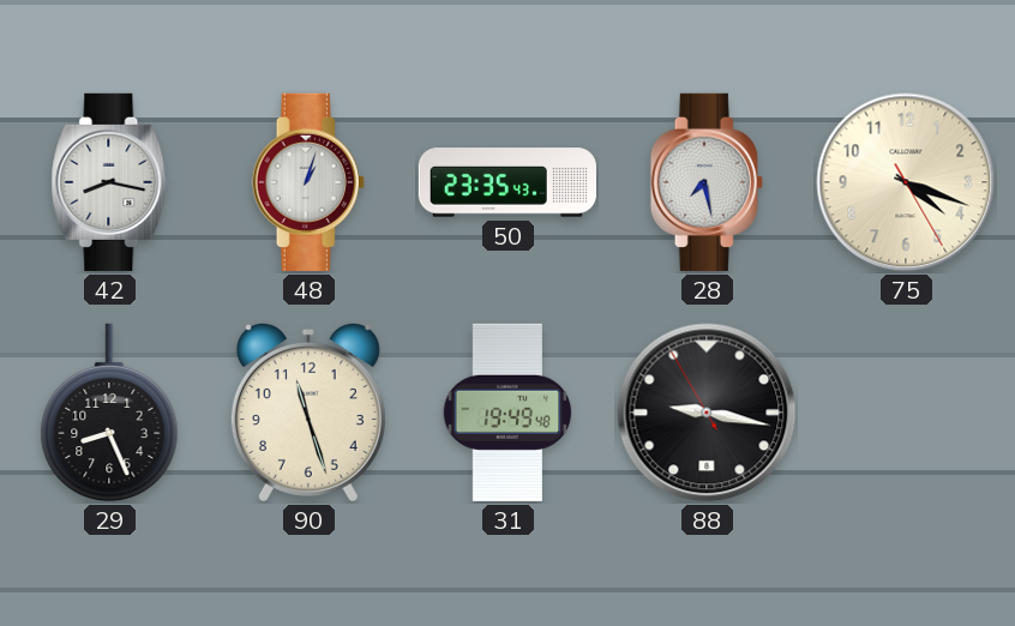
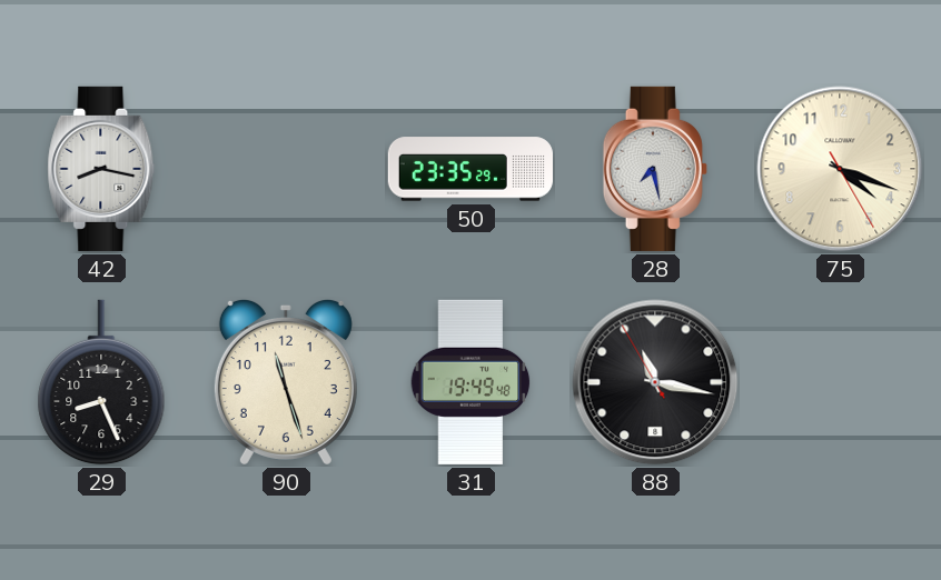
48: 1:03 -> none
50: 23:35:43 -> 23:35:29
88: 9:16 -> 11:16
